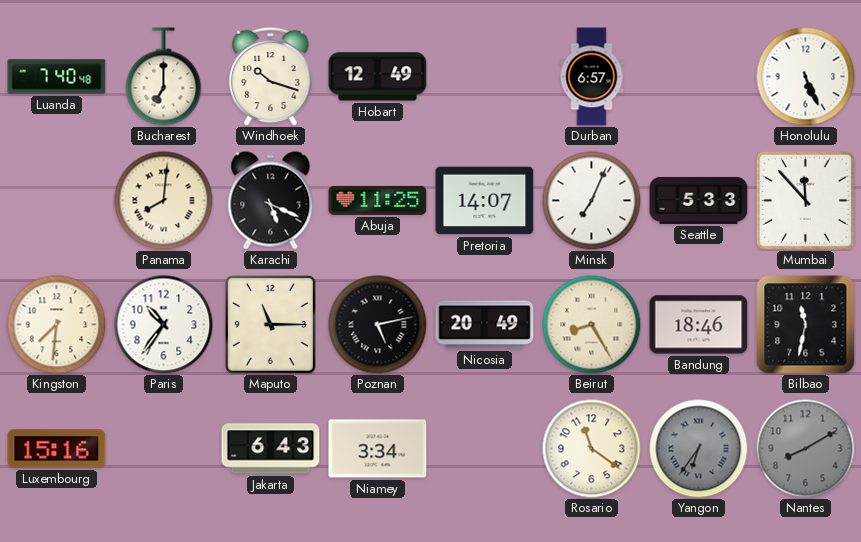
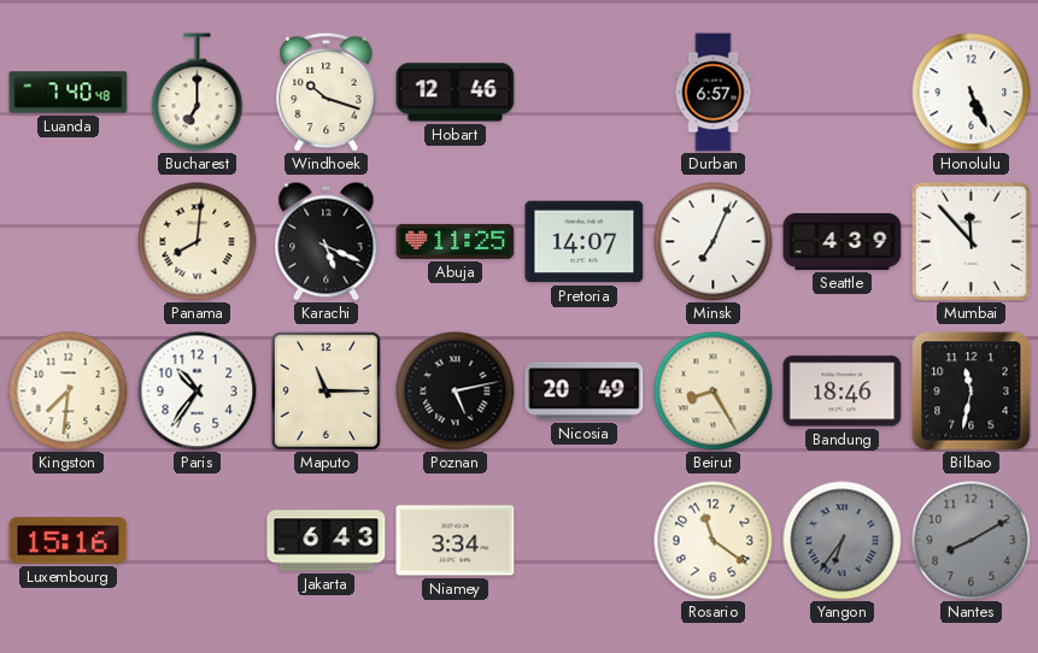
Hobart: 12:49 -> 12:46
Seattle: 5:33 -> 4:39
